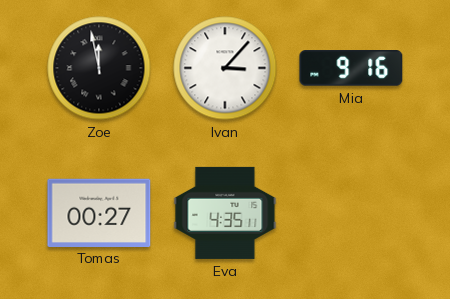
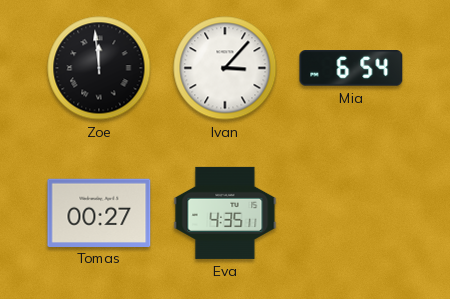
Zoe: 11:58 -> 11:59
Mia: 9:16 -> 6:54
